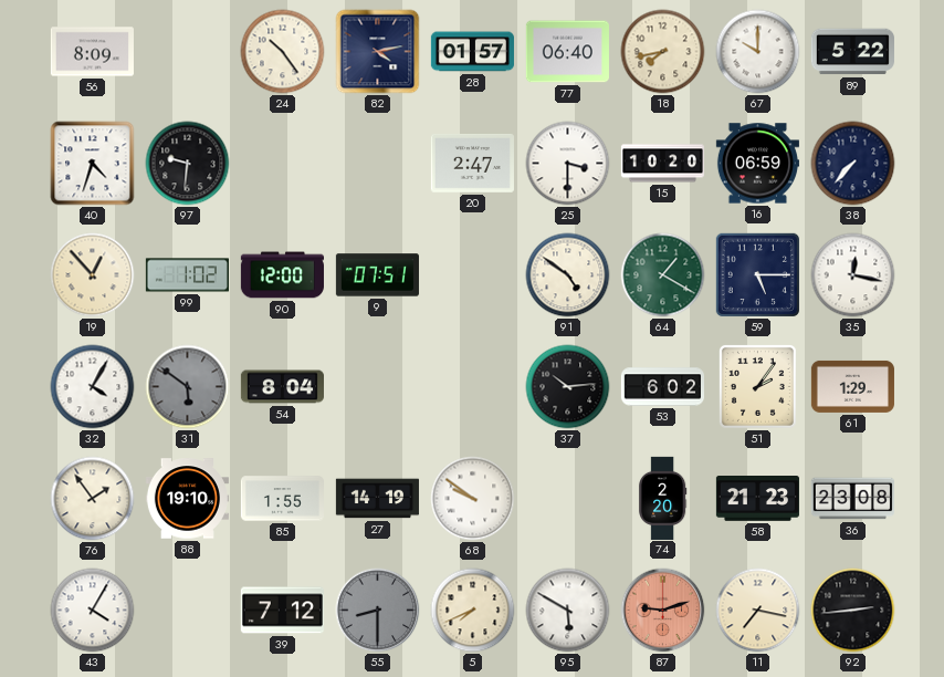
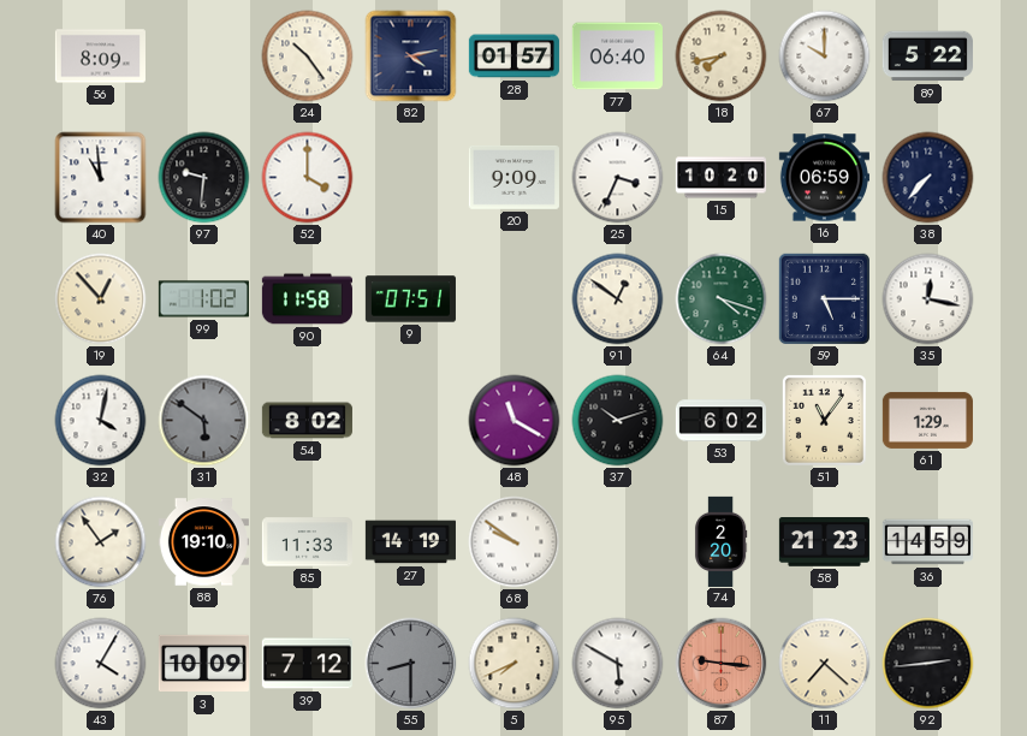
40: 4:33 -> 10:59
52: none -> 4:00
20: 2:47 -> 9:09
25: 3:30 -> 3:34
90: 12:00 -> 11:58
91: 4:51 -> 12:51
64: 1:20 -> 4:18
32: 4:05 -> 4:02
54: 8:04 -> 8:02
48: none -> 11:20
37: 10:14 -> 10:12
51: 2:06 -> 11:06
85: 1:55 -> 11:33
36: 23:08 -> 14:59
3: none -> 10:09
87: 9:12 -> 9:16
11: 7:17 -> 7:22
